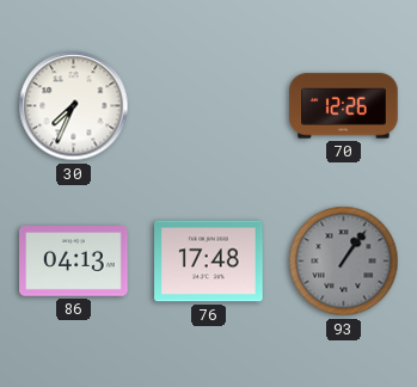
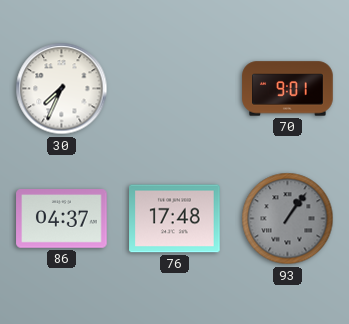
70: 12:26 -> 9:01
86: 04:13 -> 04:37
